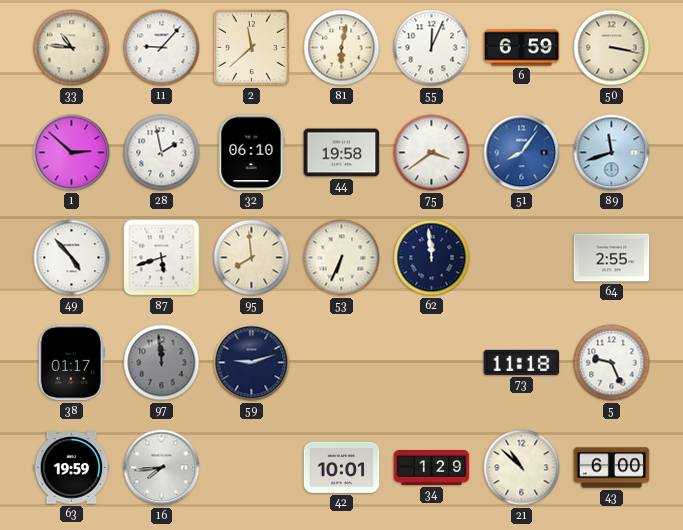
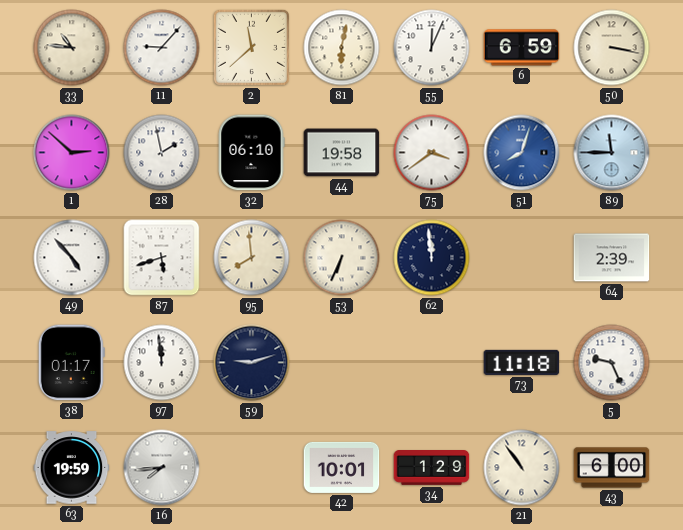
51: 8:06 -> 8:03
89: 11:42 -> 11:45
64: 2:55 -> 2:39
97 dial: grey -> white
21: 10:52 -> 10:54
